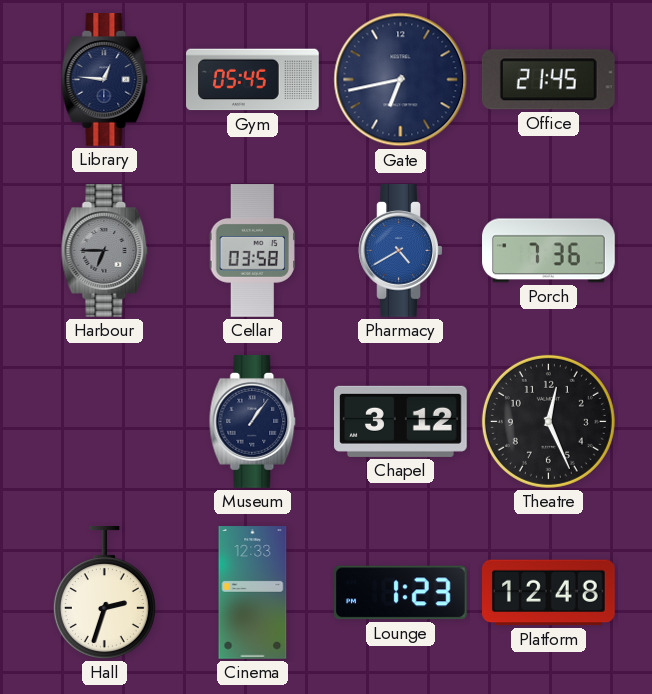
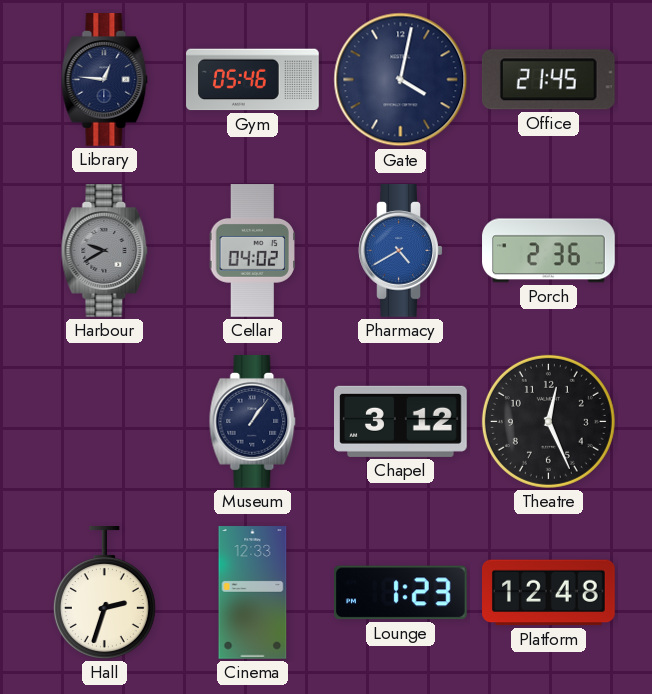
Gym: 05:45 -> 05:46
Gate: 6:43 -> 4:02
Harbour: 6:45 -> 9:40
Cellar: 03:58 -> 04:02
Porch: 7:36 -> 2:36
